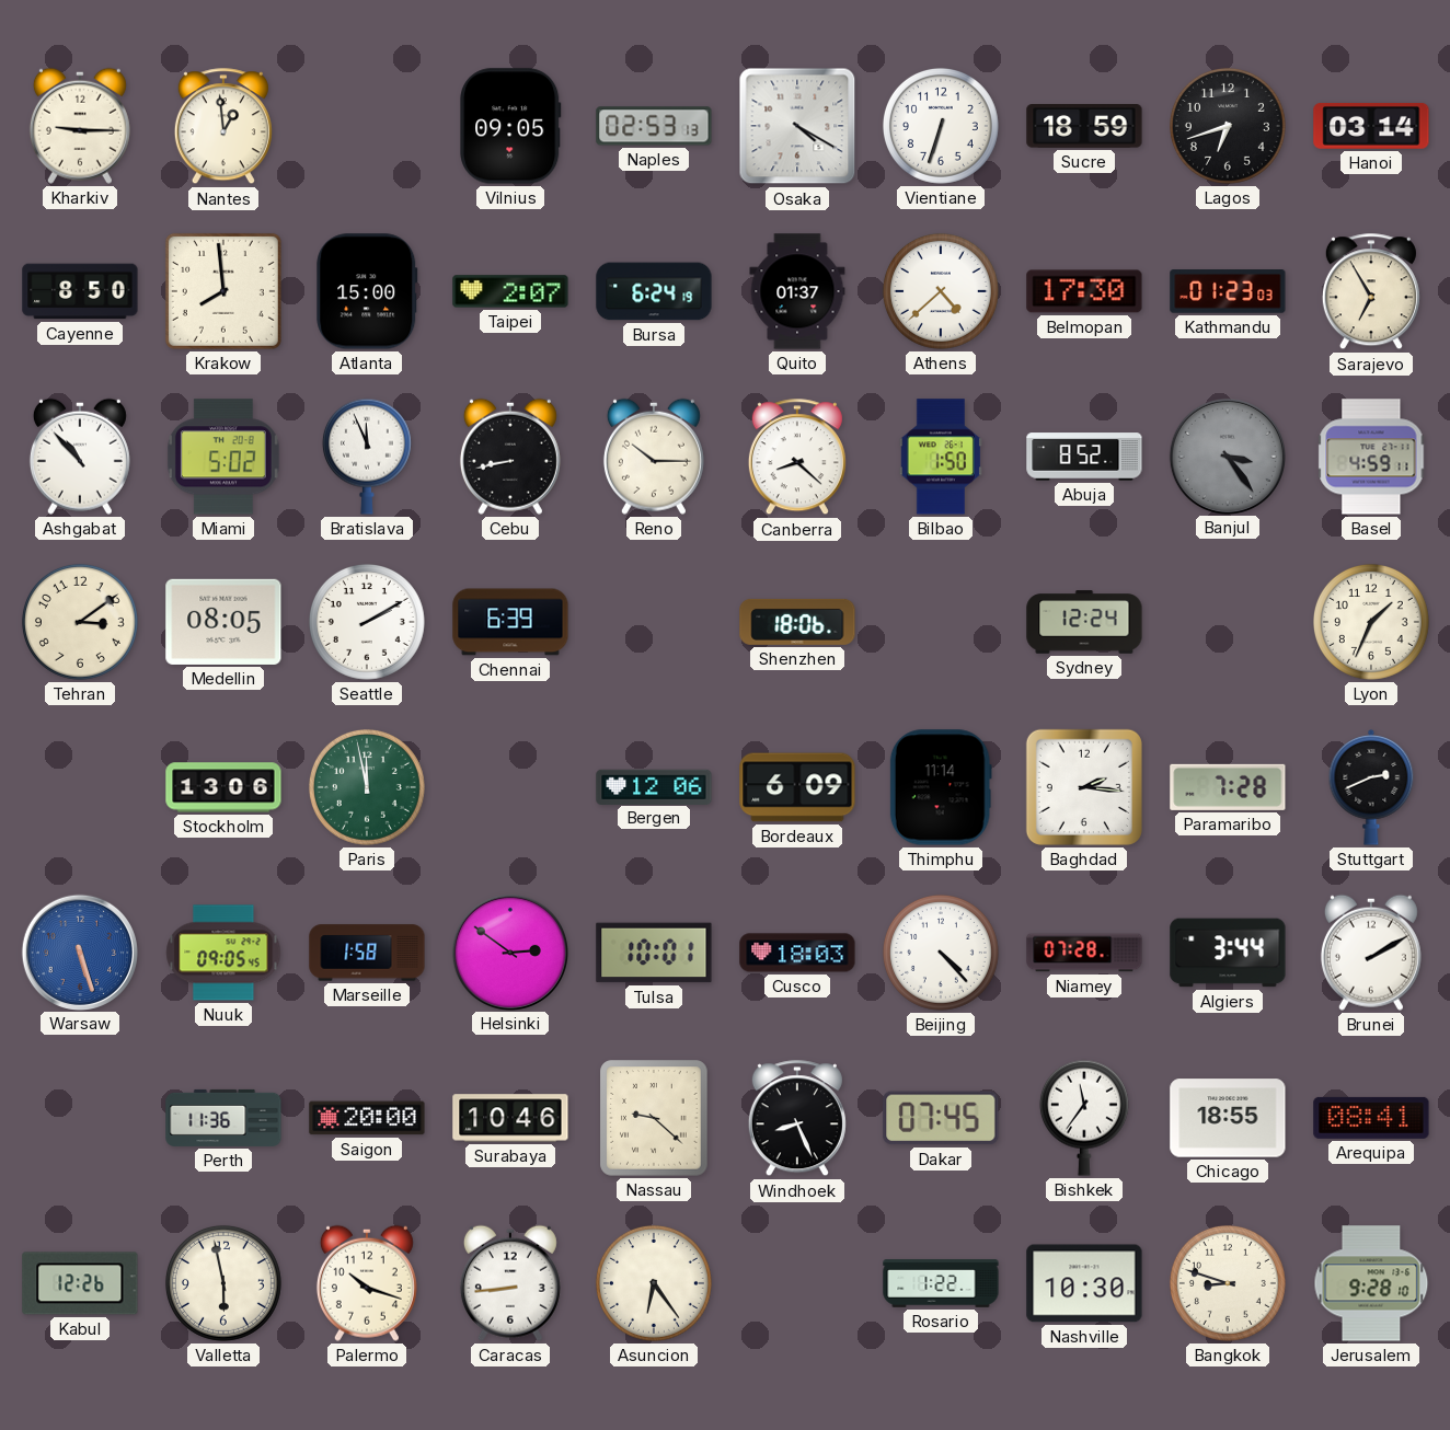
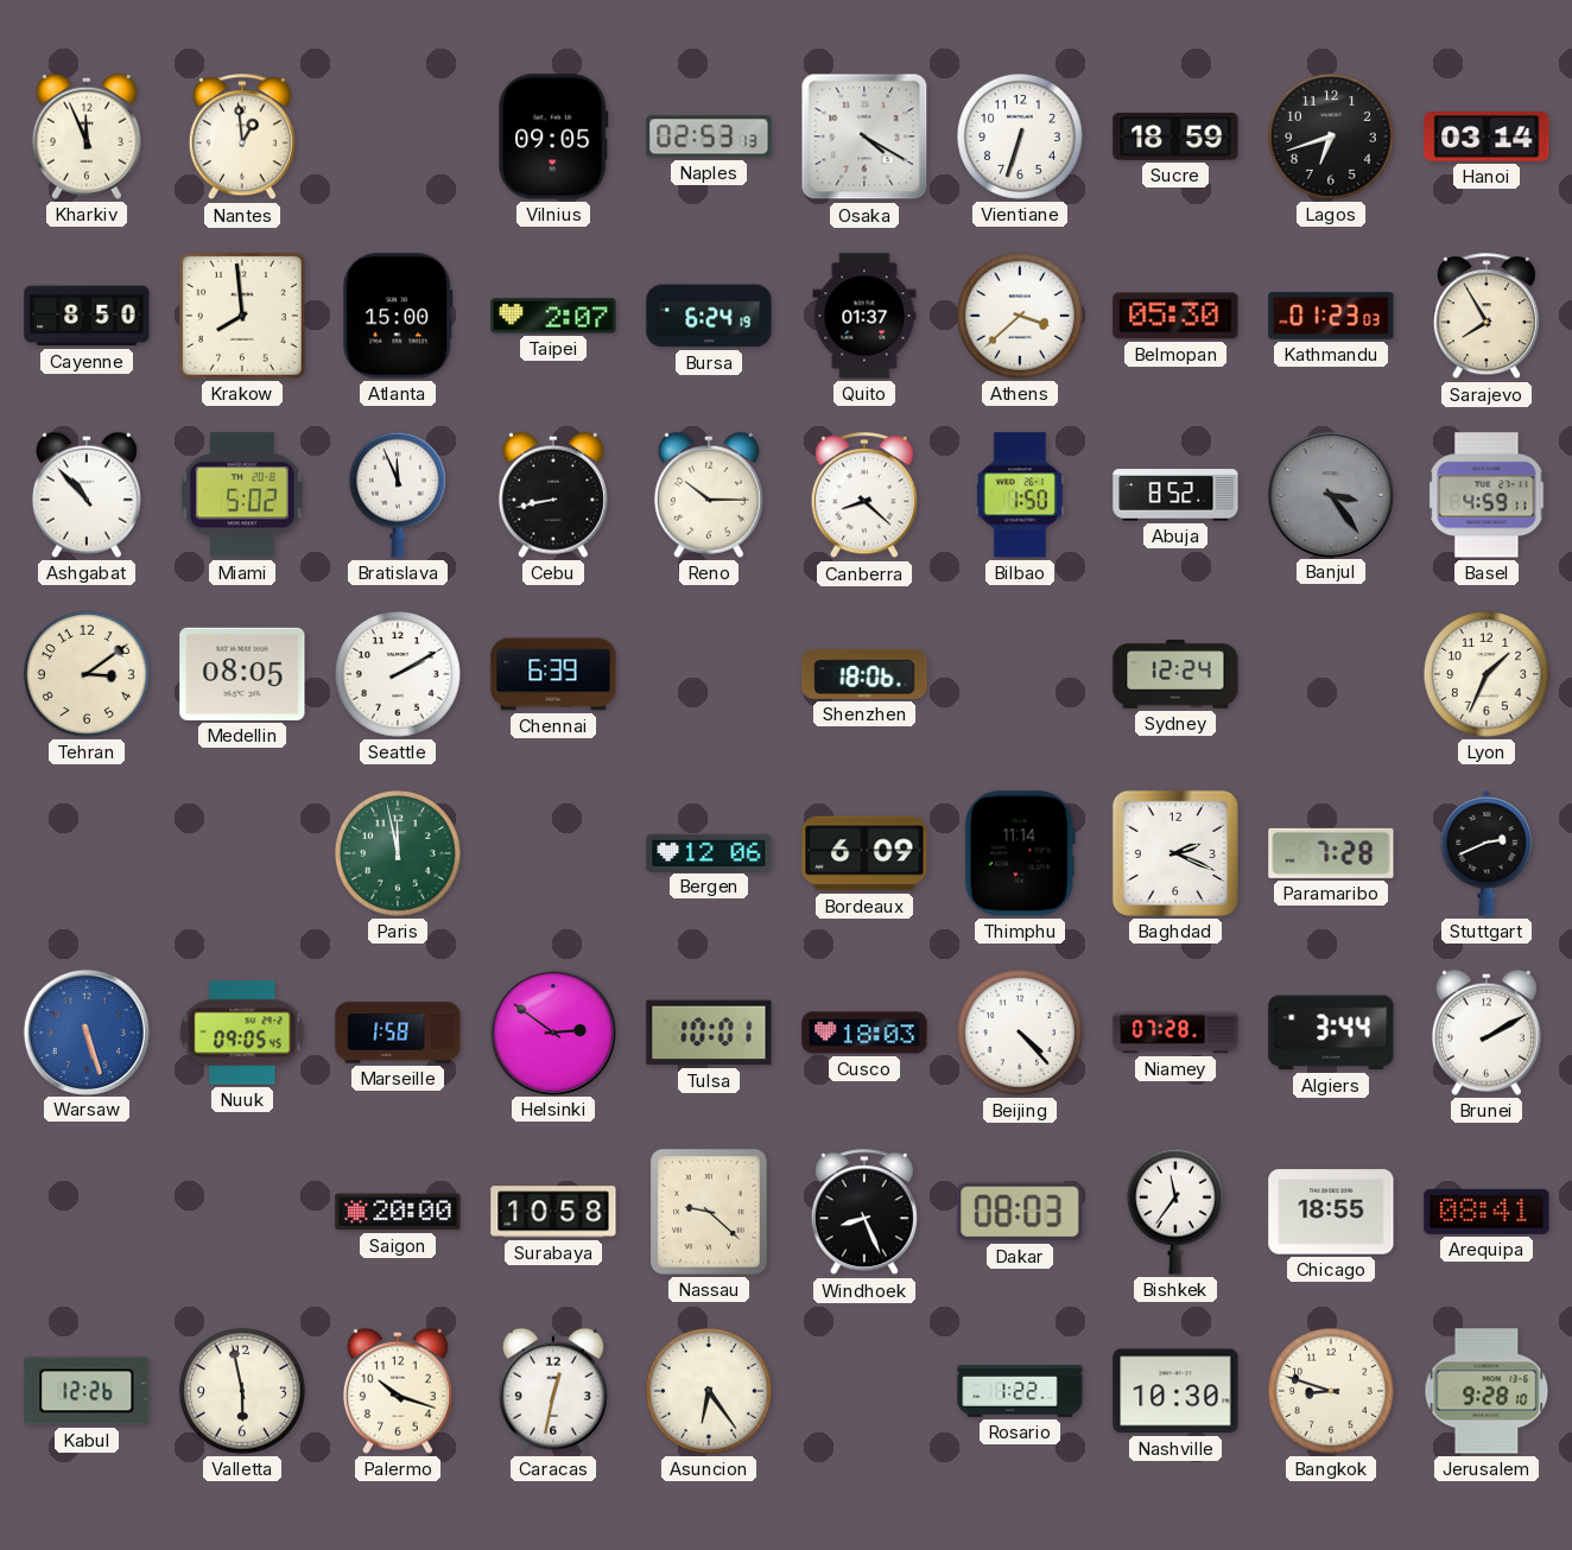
Kharkiv: 9:15 -> 11:56
Athens: 4:38 -> 3:38
Belmopan: 17:30 -> 05:30
Sarajevo: 6:55 -> 7:55
Stockholm: 13:06 -> none
Baghdad: 2:16 -> 2:19
Perth: 11:36 -> none
Surabaya: 10:46 -> 10:58
Dakar: 07:45 -> 08:03
Caracas: 8:44 -> 12:32
